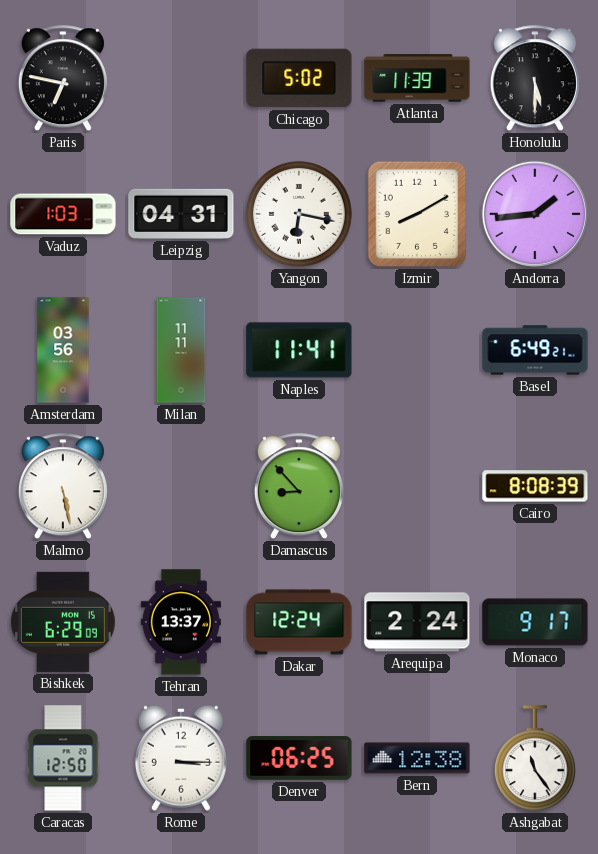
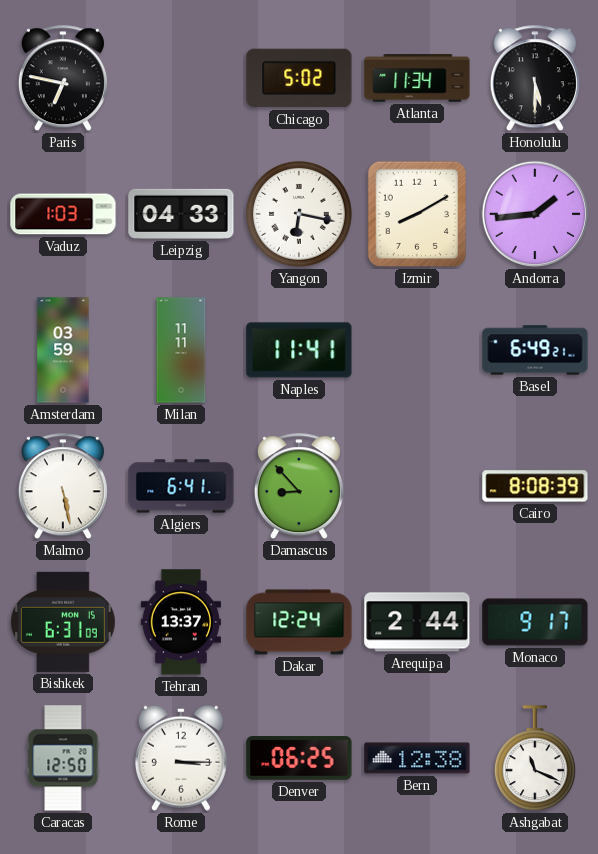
Atlanta: 11:39 -> 11:34
Leipzig: 04:31 -> 04:33
Amsterdam: 03:56 -> 03:59
Algiers: none -> 6:41
Bishkek: 6:29 -> 6:31
Arequipa: 2:24 -> 2:44
Ashgabat: 11:24 -> 11:19
